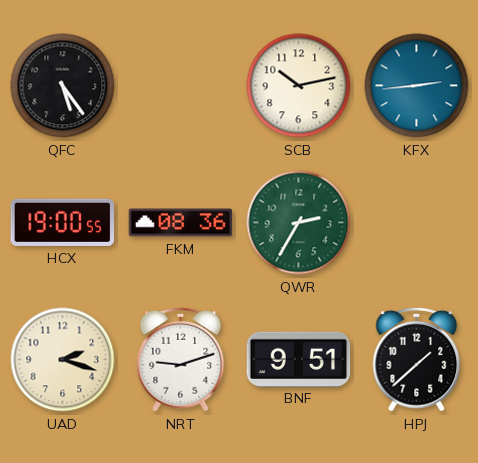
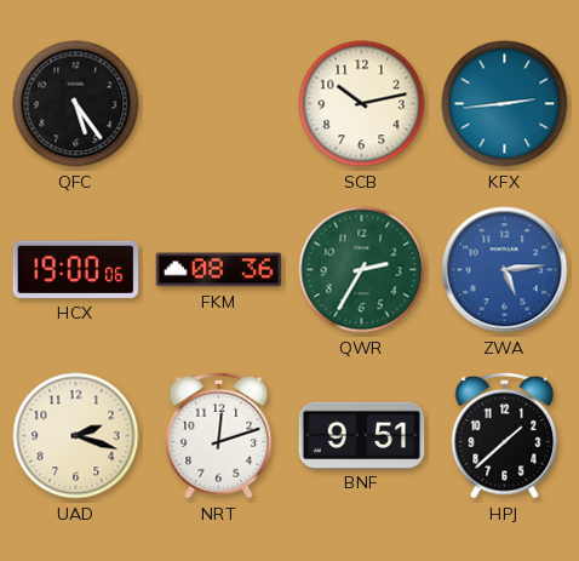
HCX: 19:00:55 -> 19:00:06
ZWA: none -> 5:14
NRT: 9:12 -> 12:12
